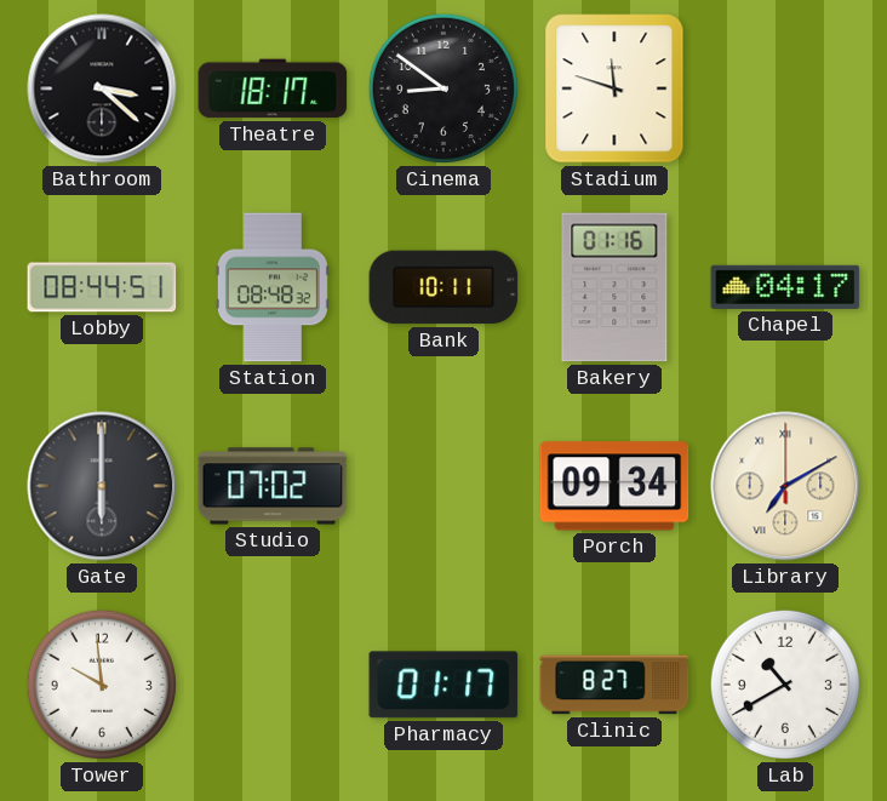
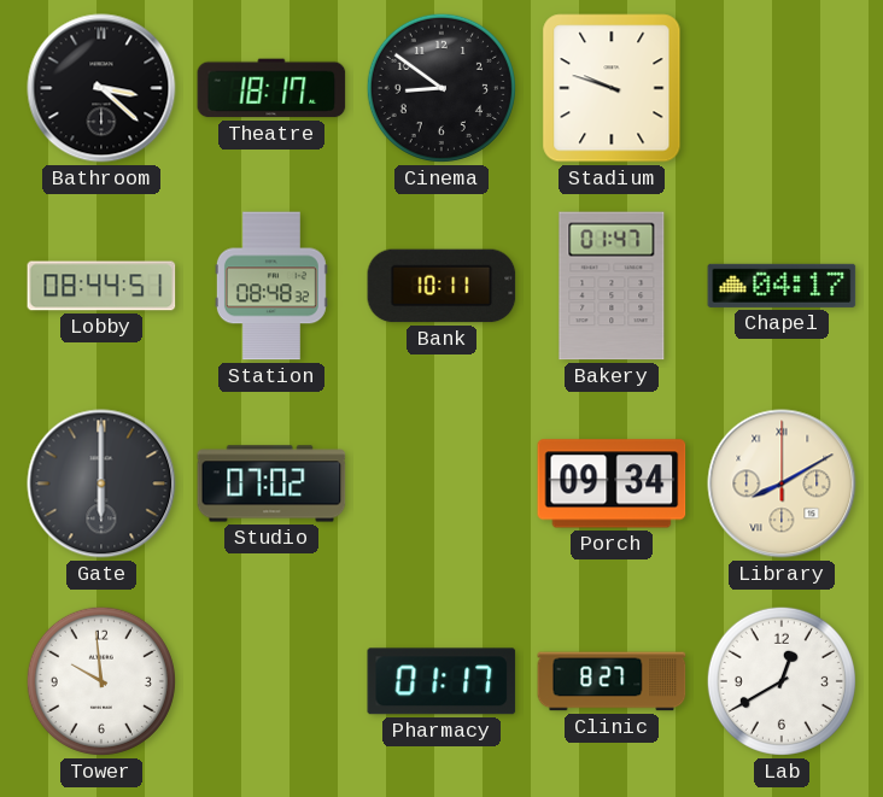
Stadium: 11:48 -> 9:48
Bakery: 01:16 -> 01:47
Library: 7:10 -> 8:10
Lab: 10:40 -> 12:40
